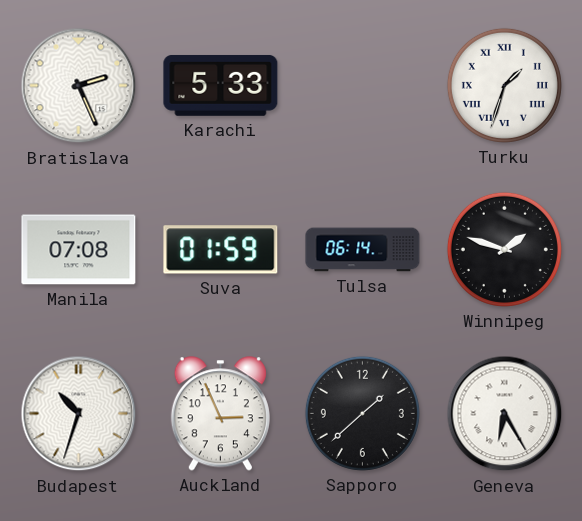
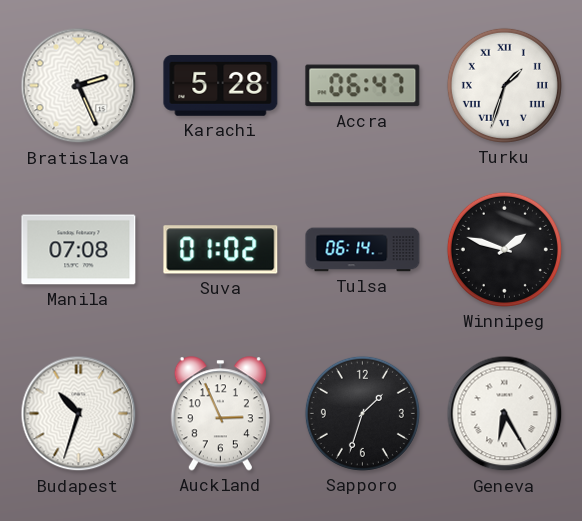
Karachi: 5:33 -> 5:28
Accra: none -> 06:47
Suva: 01:59 -> 01:02
Sapporo: 1:38 -> 1:33
